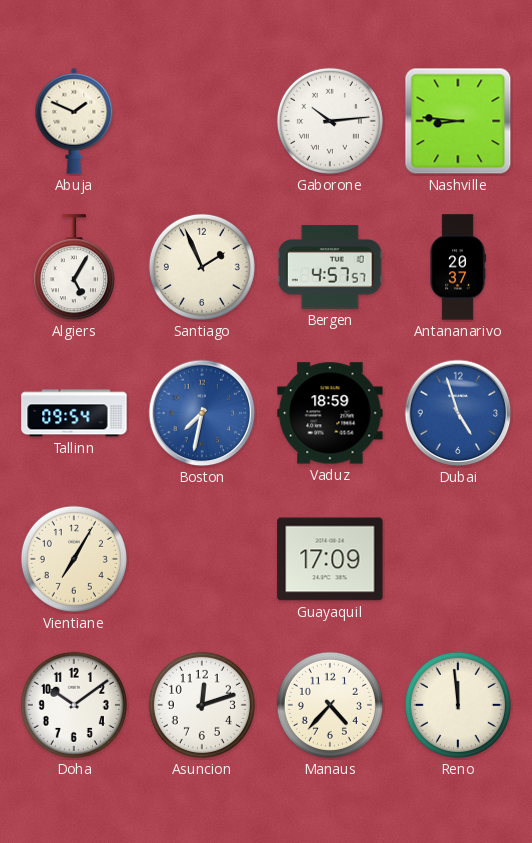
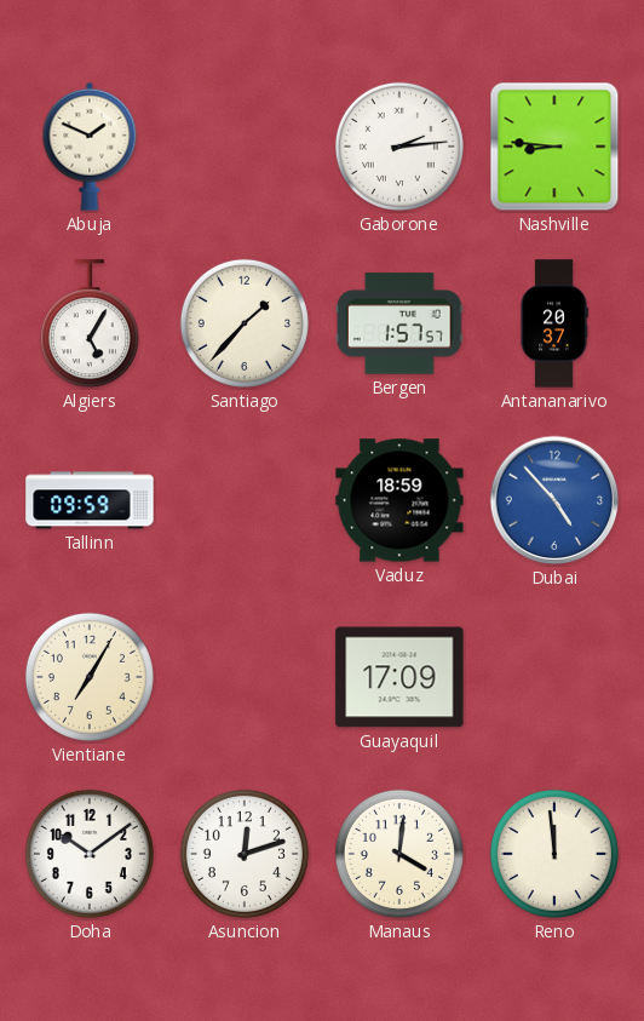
Gaborone: 10:14 -> 2:14
Santiago: 1:56 -> 1:37
Bergen: 4:57 -> 1:57
Tallinn: 09:54 -> 09:59
Boston: 7:32 -> none
Dubai: 4:57 -> 4:53
Manaus: 4:37 -> 4:01
